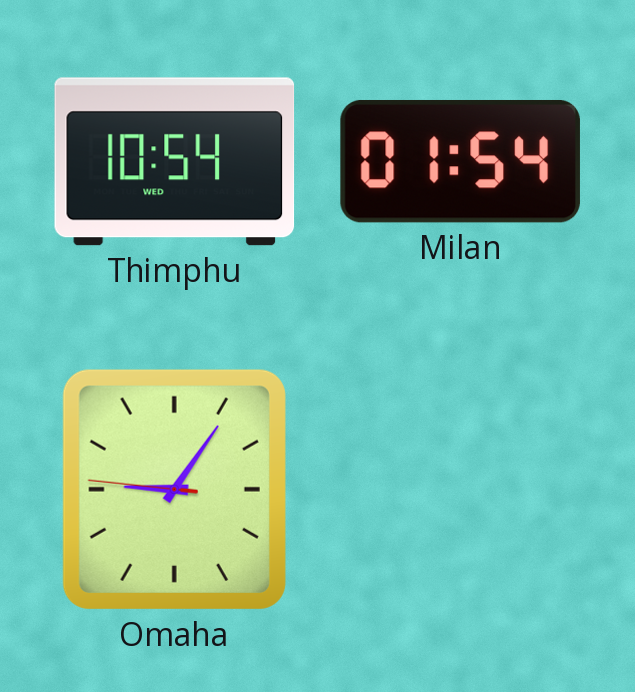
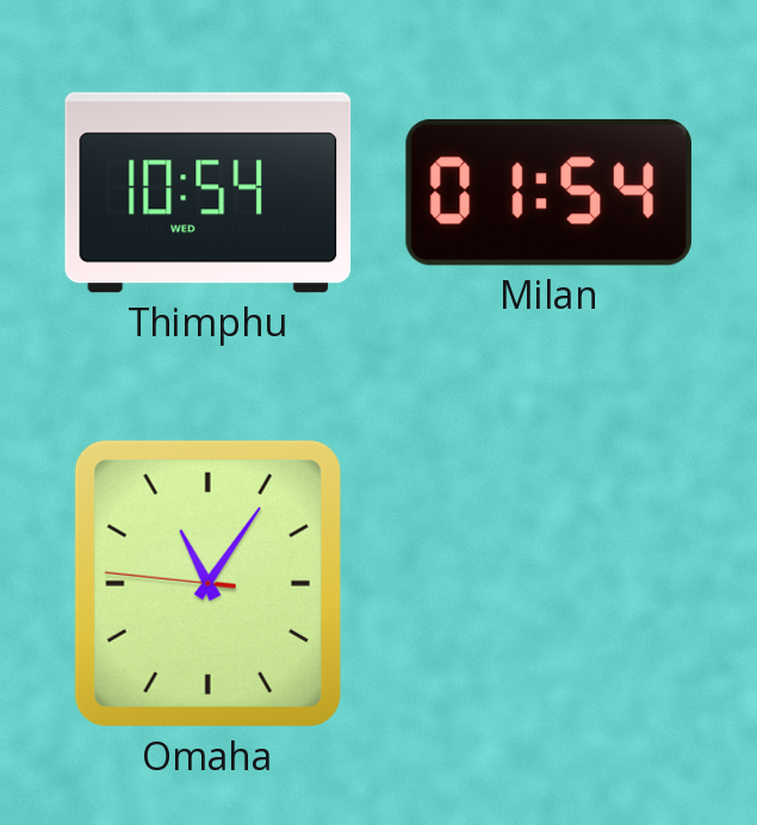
Omaha: 9:05 -> 11:05
